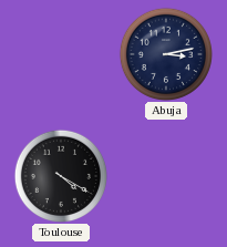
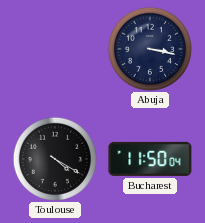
Abuja: 3:13 -> 3:17
Bucharest: none -> 11:50
